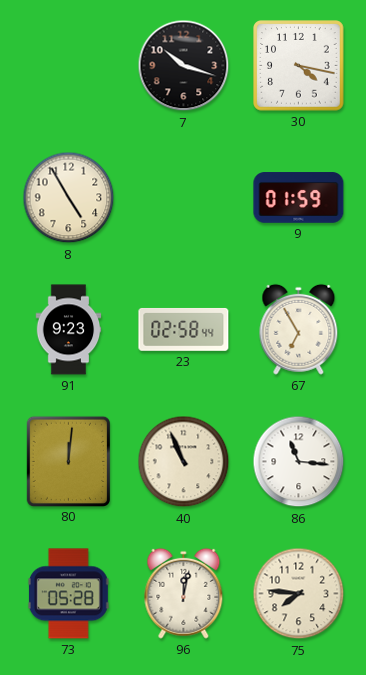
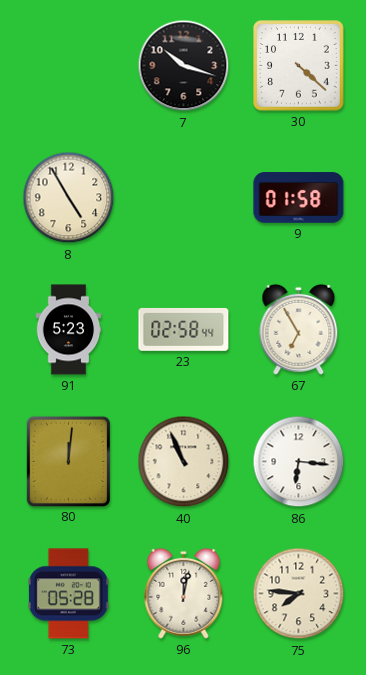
30: 4:17 -> 4:22
9: 01:59 -> 01:58
91: 9:23 -> 5:23
86: 11:16 -> 6:16
